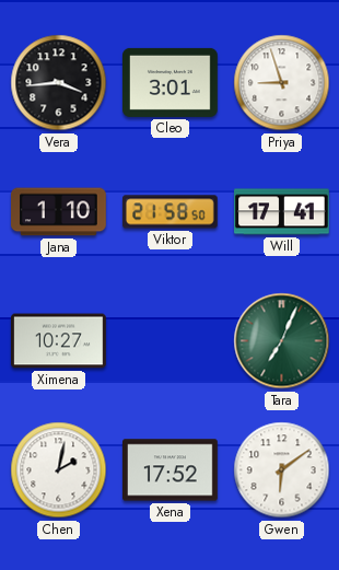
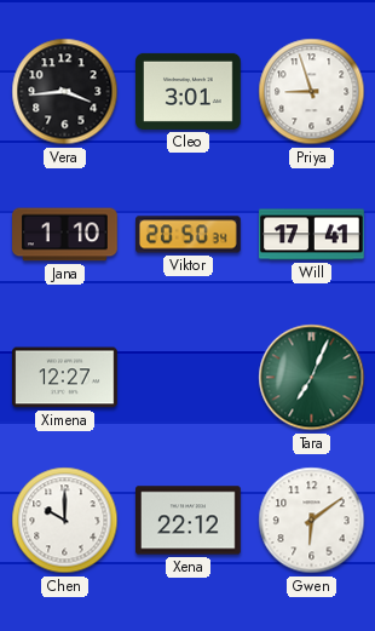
Viktor: 21:58 -> 20:50
Ximena: 10:27 -> 12:27
Chen: 2:02 -> 10:00
Xena: 17:52 -> 22:12
